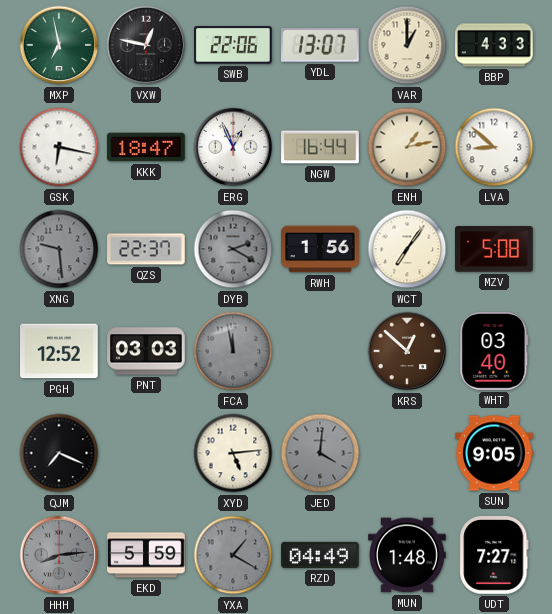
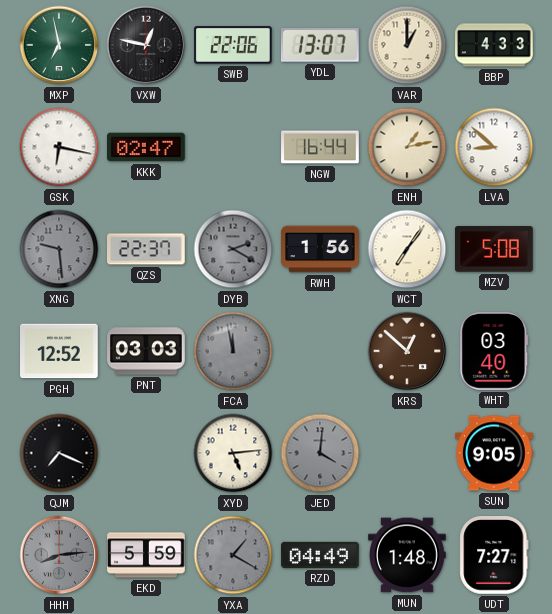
KKK: 18:47 -> 02:47
ERG: 12:56 -> none
